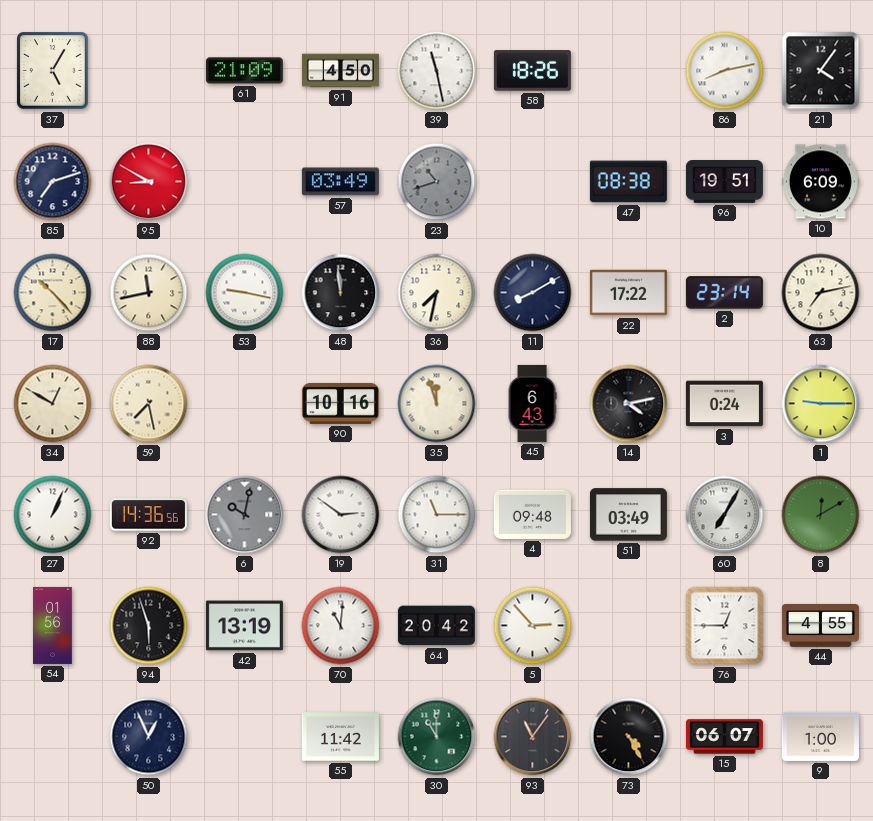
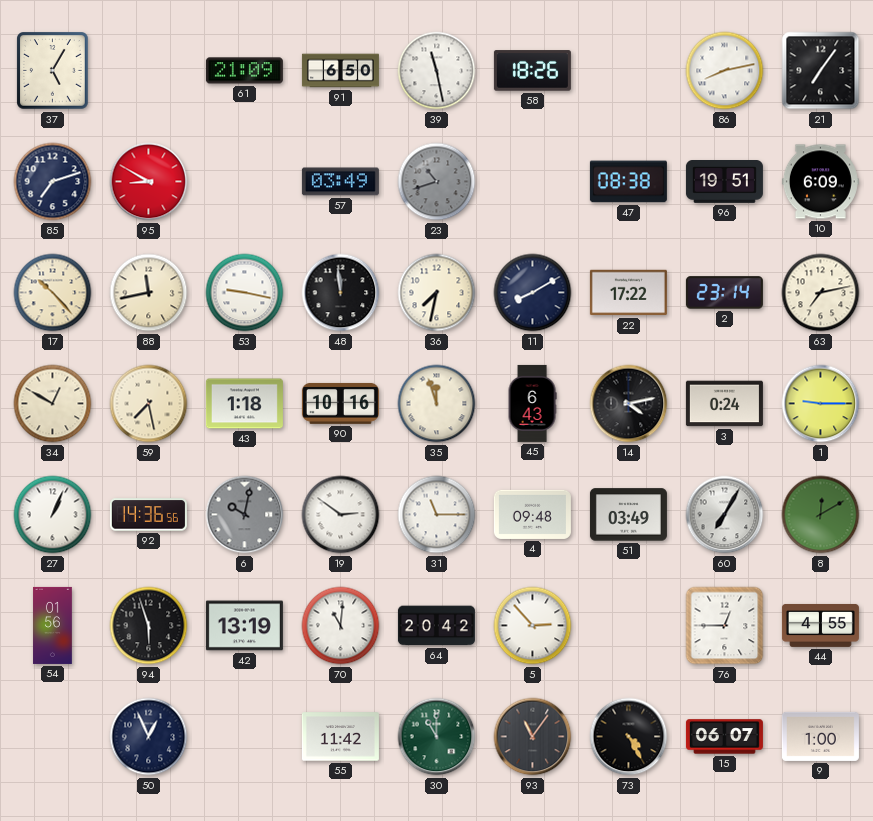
91: 4:50 -> 6:50
21: 4:06 -> 7:06
43: none -> 1:18
